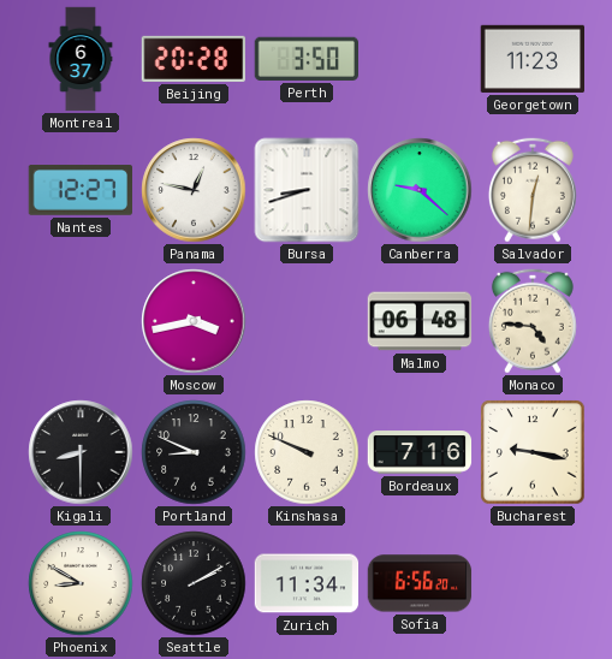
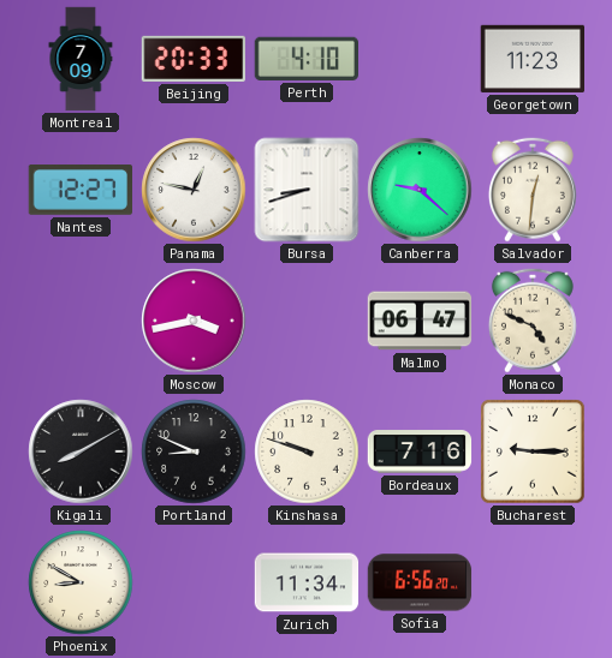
Montreal: 6:37 -> 7:09
Beijing: 20:28 -> 20:33
Perth: 3:50 -> 4:10
Malmo: 06:48 -> 06:47
Monaco: 4:46 -> 4:49
Kigali: 8:30 -> 8:10
Kinshasa: 9:49 -> 9:48
Bucharest: 9:17 -> 9:15
Seattle: 2:10 -> none
